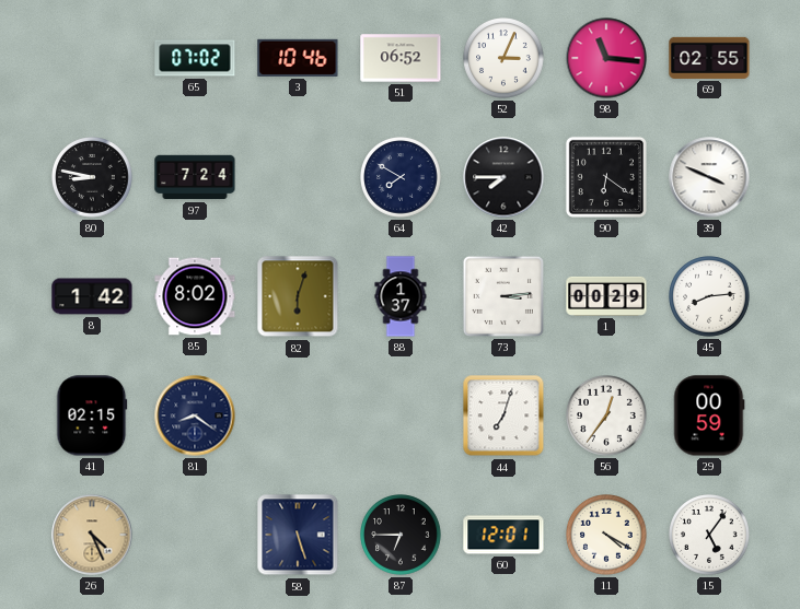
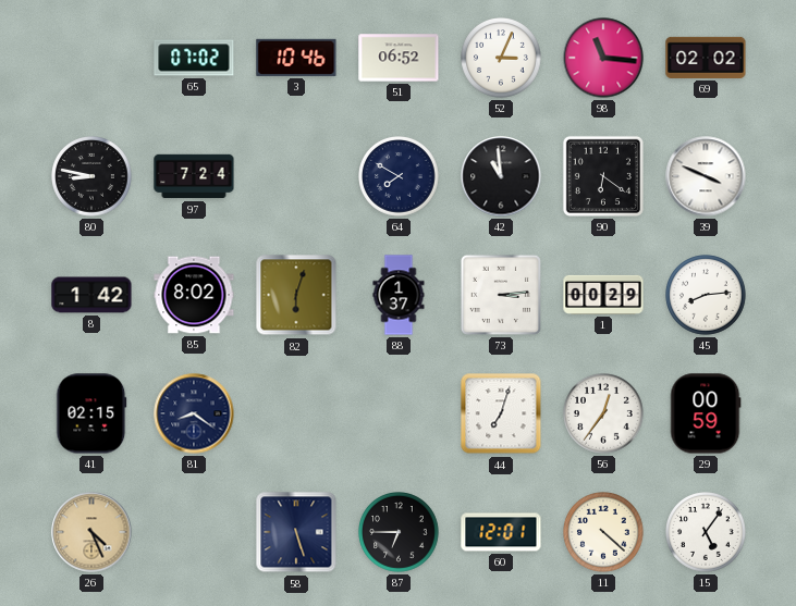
69: 02:55 -> 02:02
42: 7:45 -> 10:59
11: 4:20 -> 4:22
